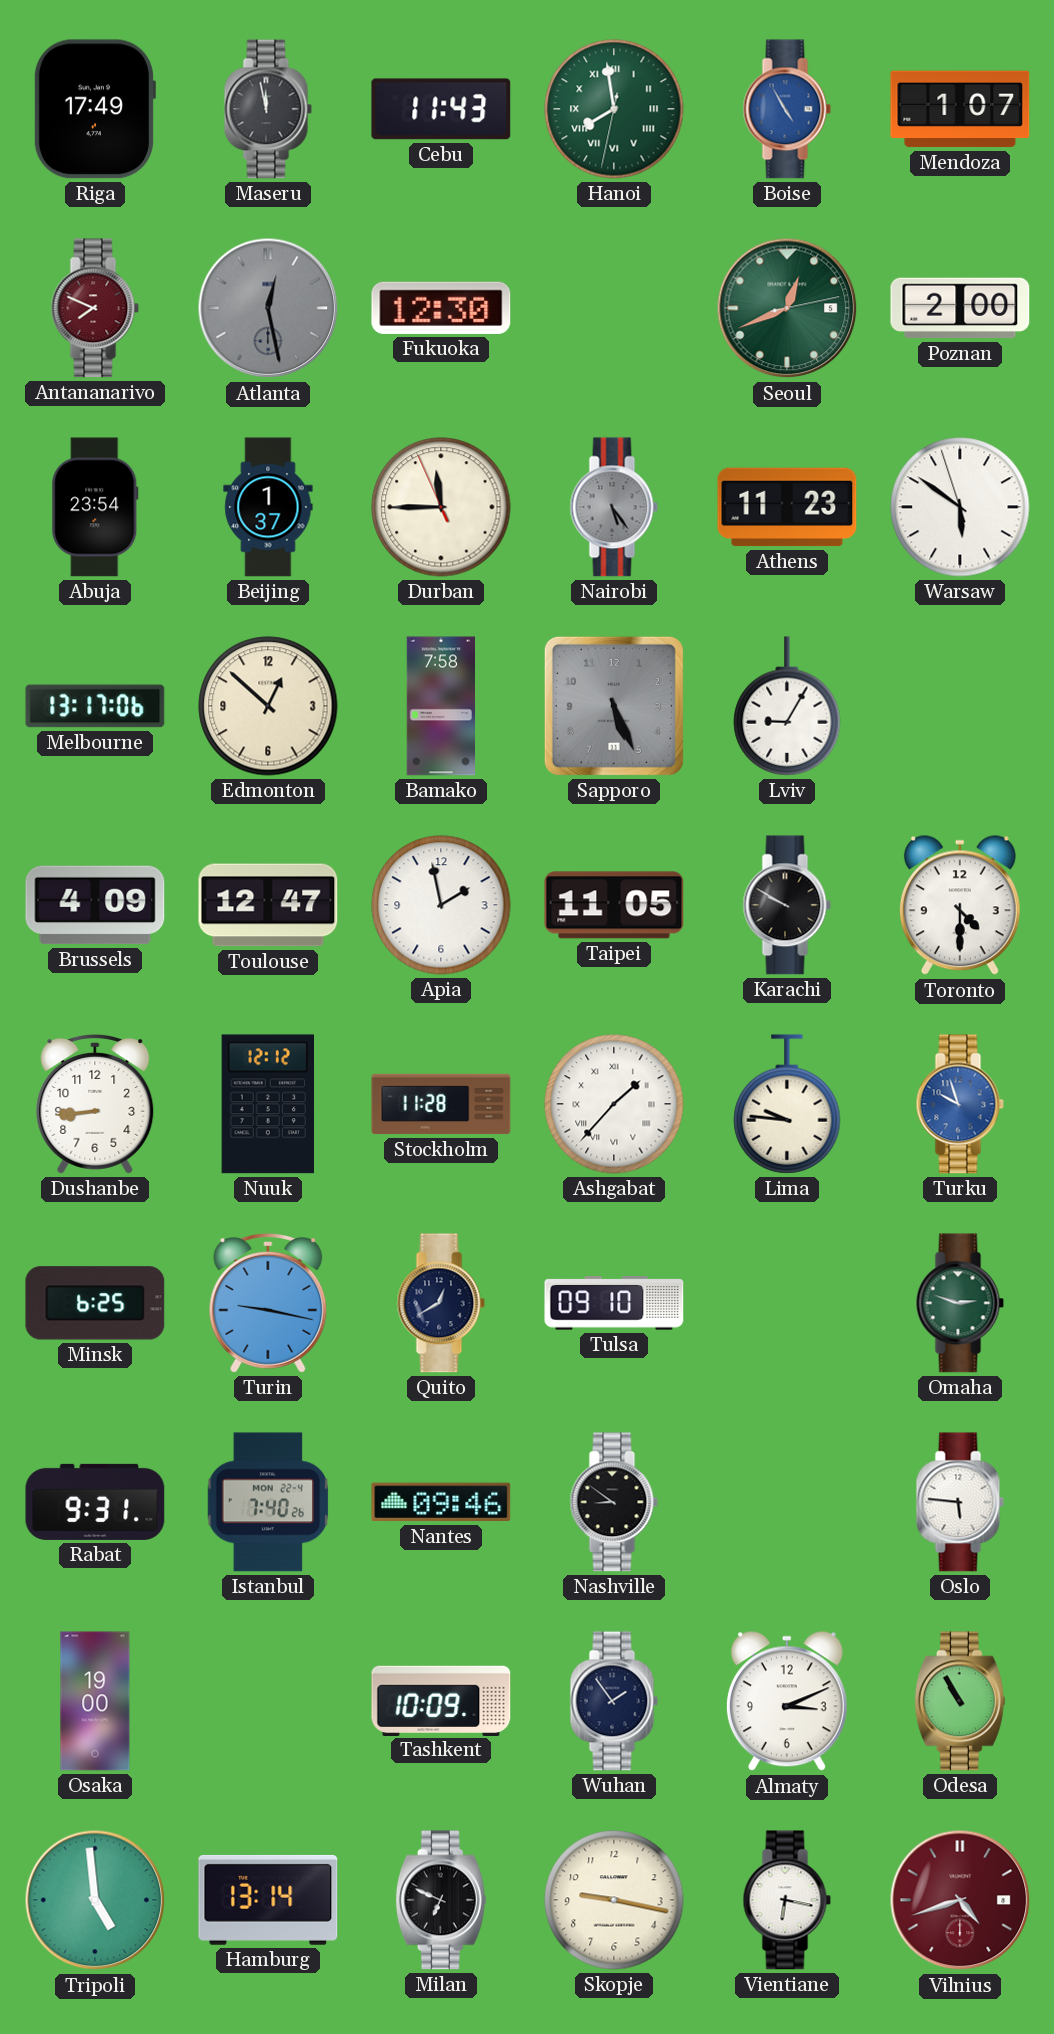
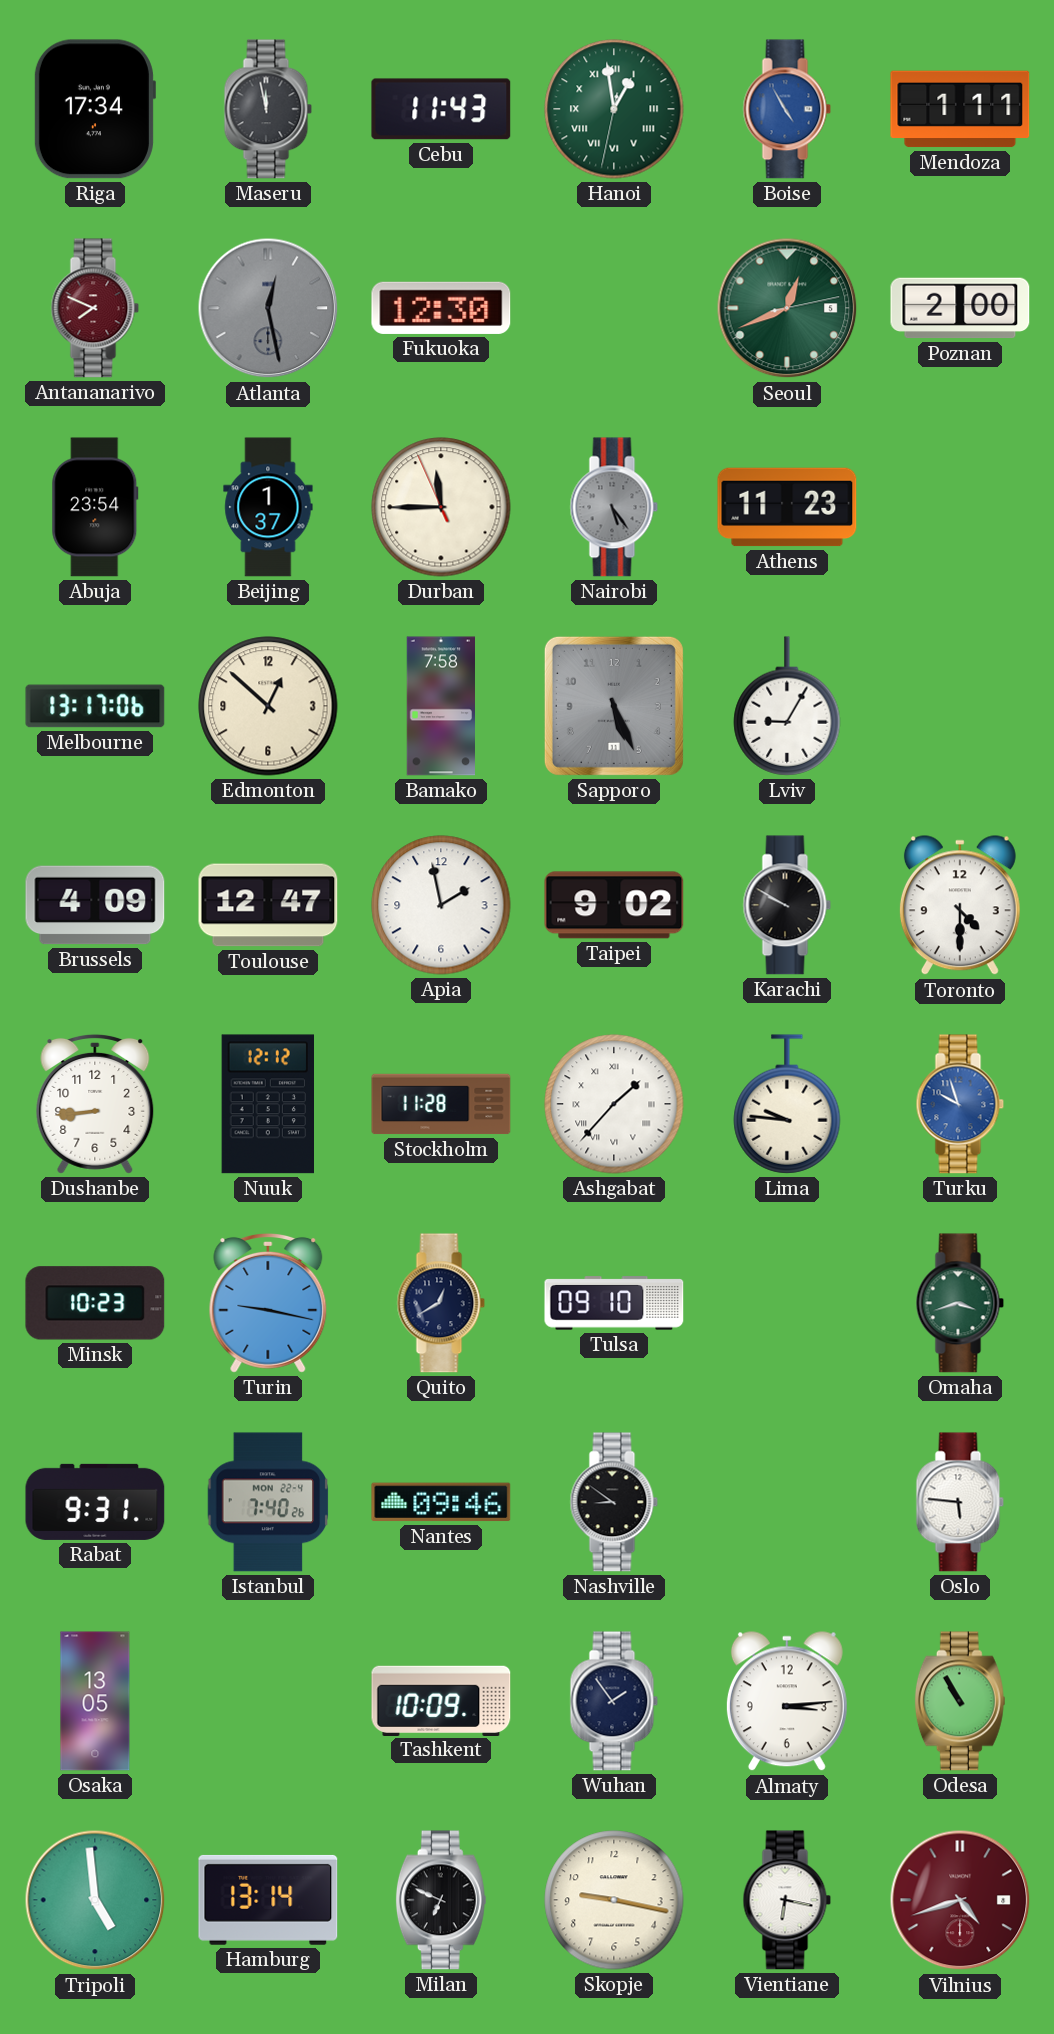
Riga: 17:49 -> 17:34
Hanoi: 7:58 -> 12:58
Mendoza: 1:07 -> 1:11
Warsaw: 5:50 -> none
Taipei: 11:05 -> 9:02
Minsk: 6:25 -> 10:23
Omaha: 2:48 -> 3:42
Osaka: 19:00 -> 13:05
Almaty: 3:11 -> 3:14
